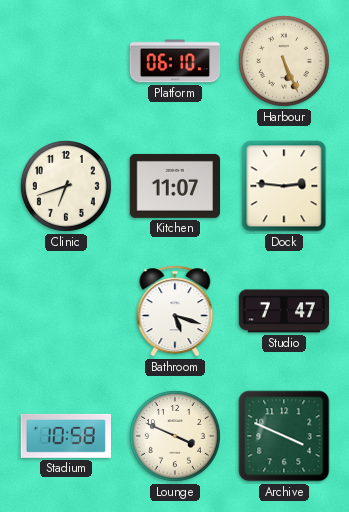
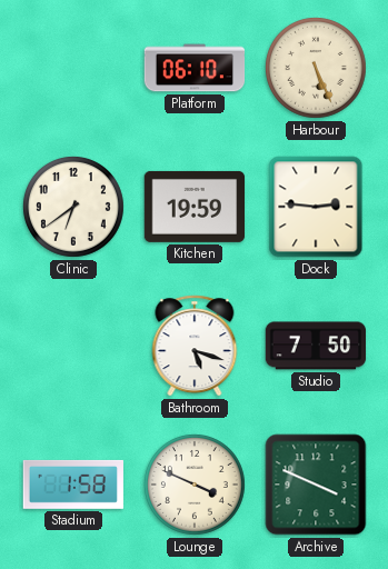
Clinic: 6:42 -> 6:39
Kitchen: 11:07 -> 19:59
Studio: 7:47 -> 7:50
Stadium: 10:58 -> 1:58
